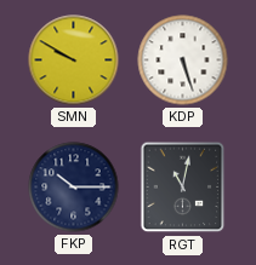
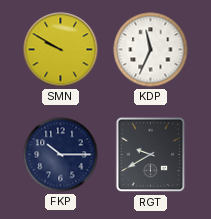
KDP: 5:27 -> 11:34
RGT: 11:02 -> 9:40
